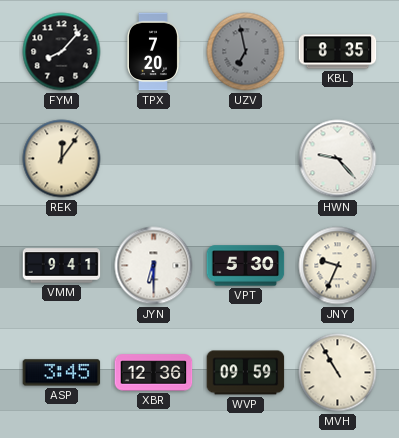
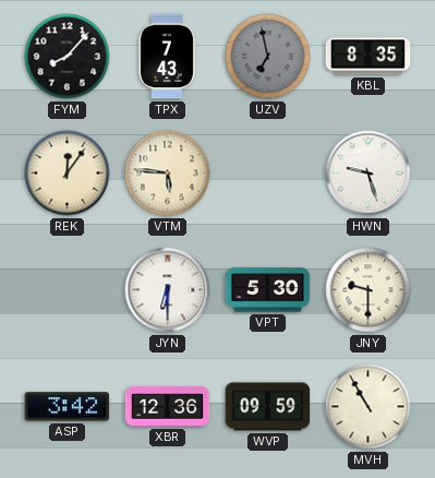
TPX: 7:20 -> 7:43
VTM: none -> 5:46
HWN: 9:23 -> 9:27
VMM: 9:41 -> none
JNY: 9:34 -> 9:30
ASP: 3:45 -> 3:42
